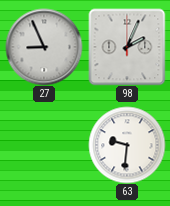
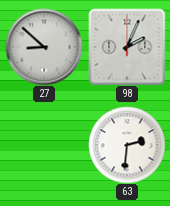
27: 8:56 -> 8:52
63: 9:31 -> 2:31
